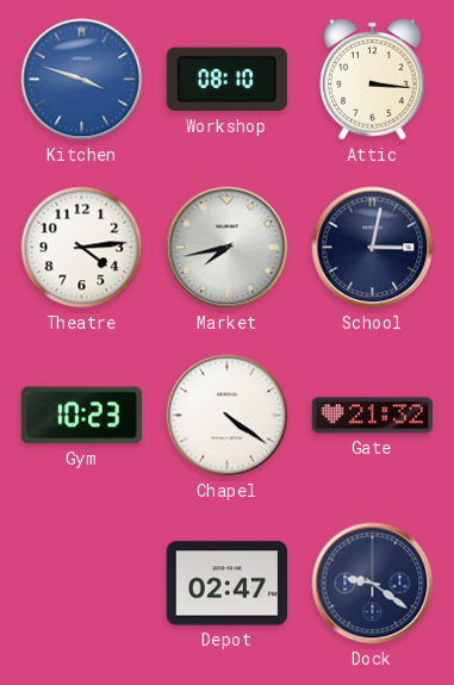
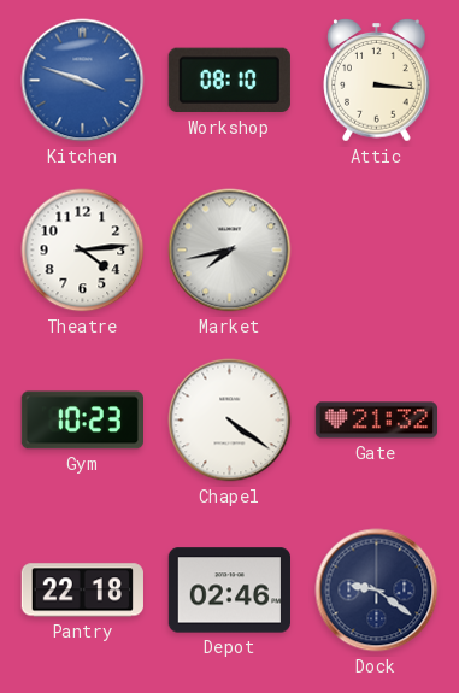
School: 3:02 -> none
Pantry: none -> 22:18
Depot: 02:47 -> 02:46
